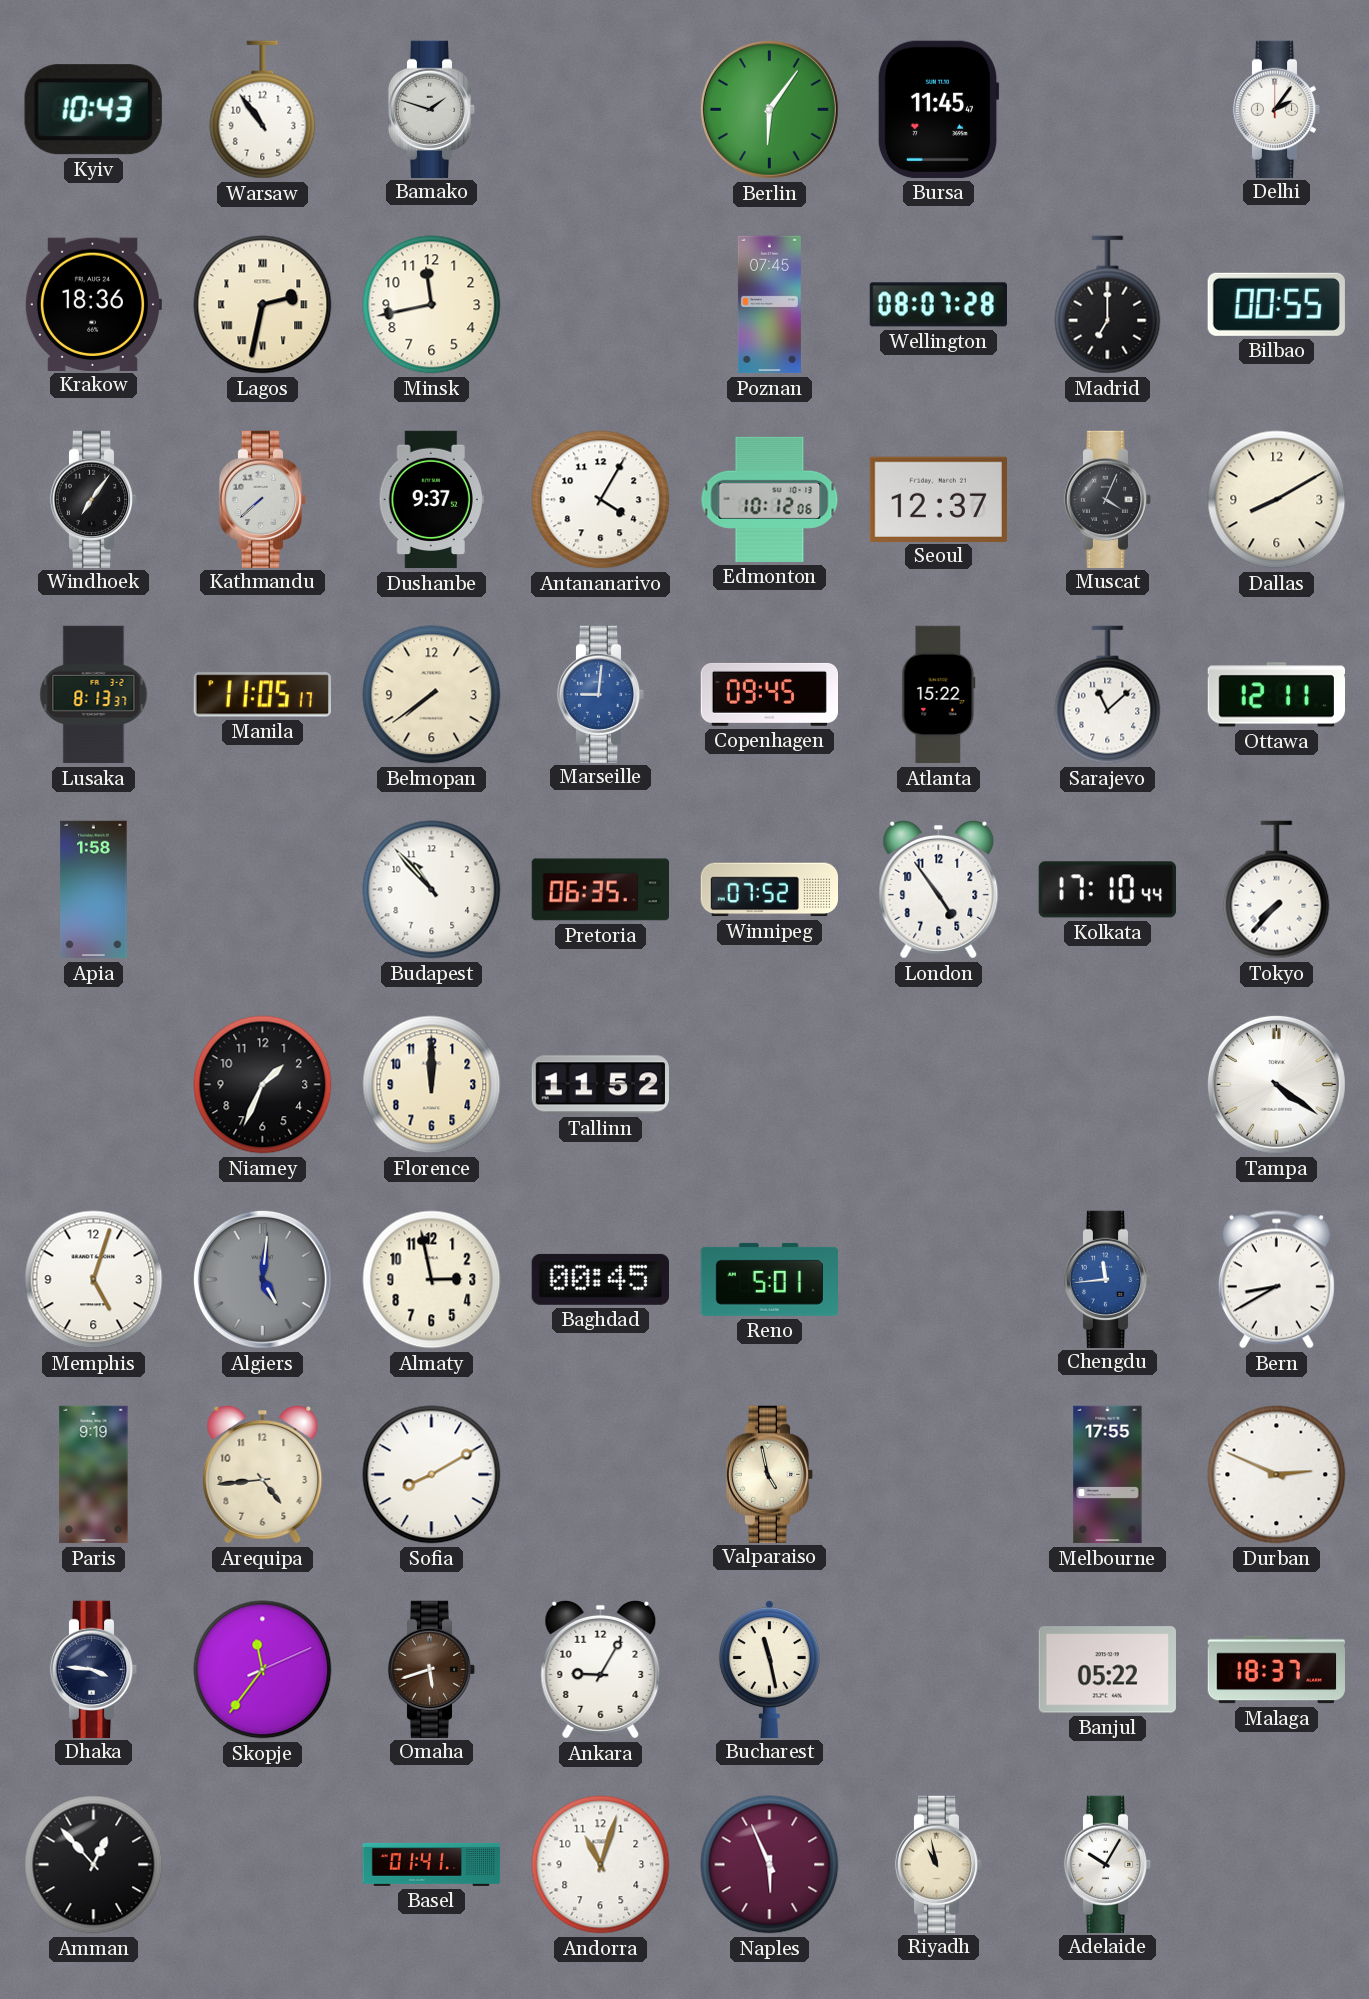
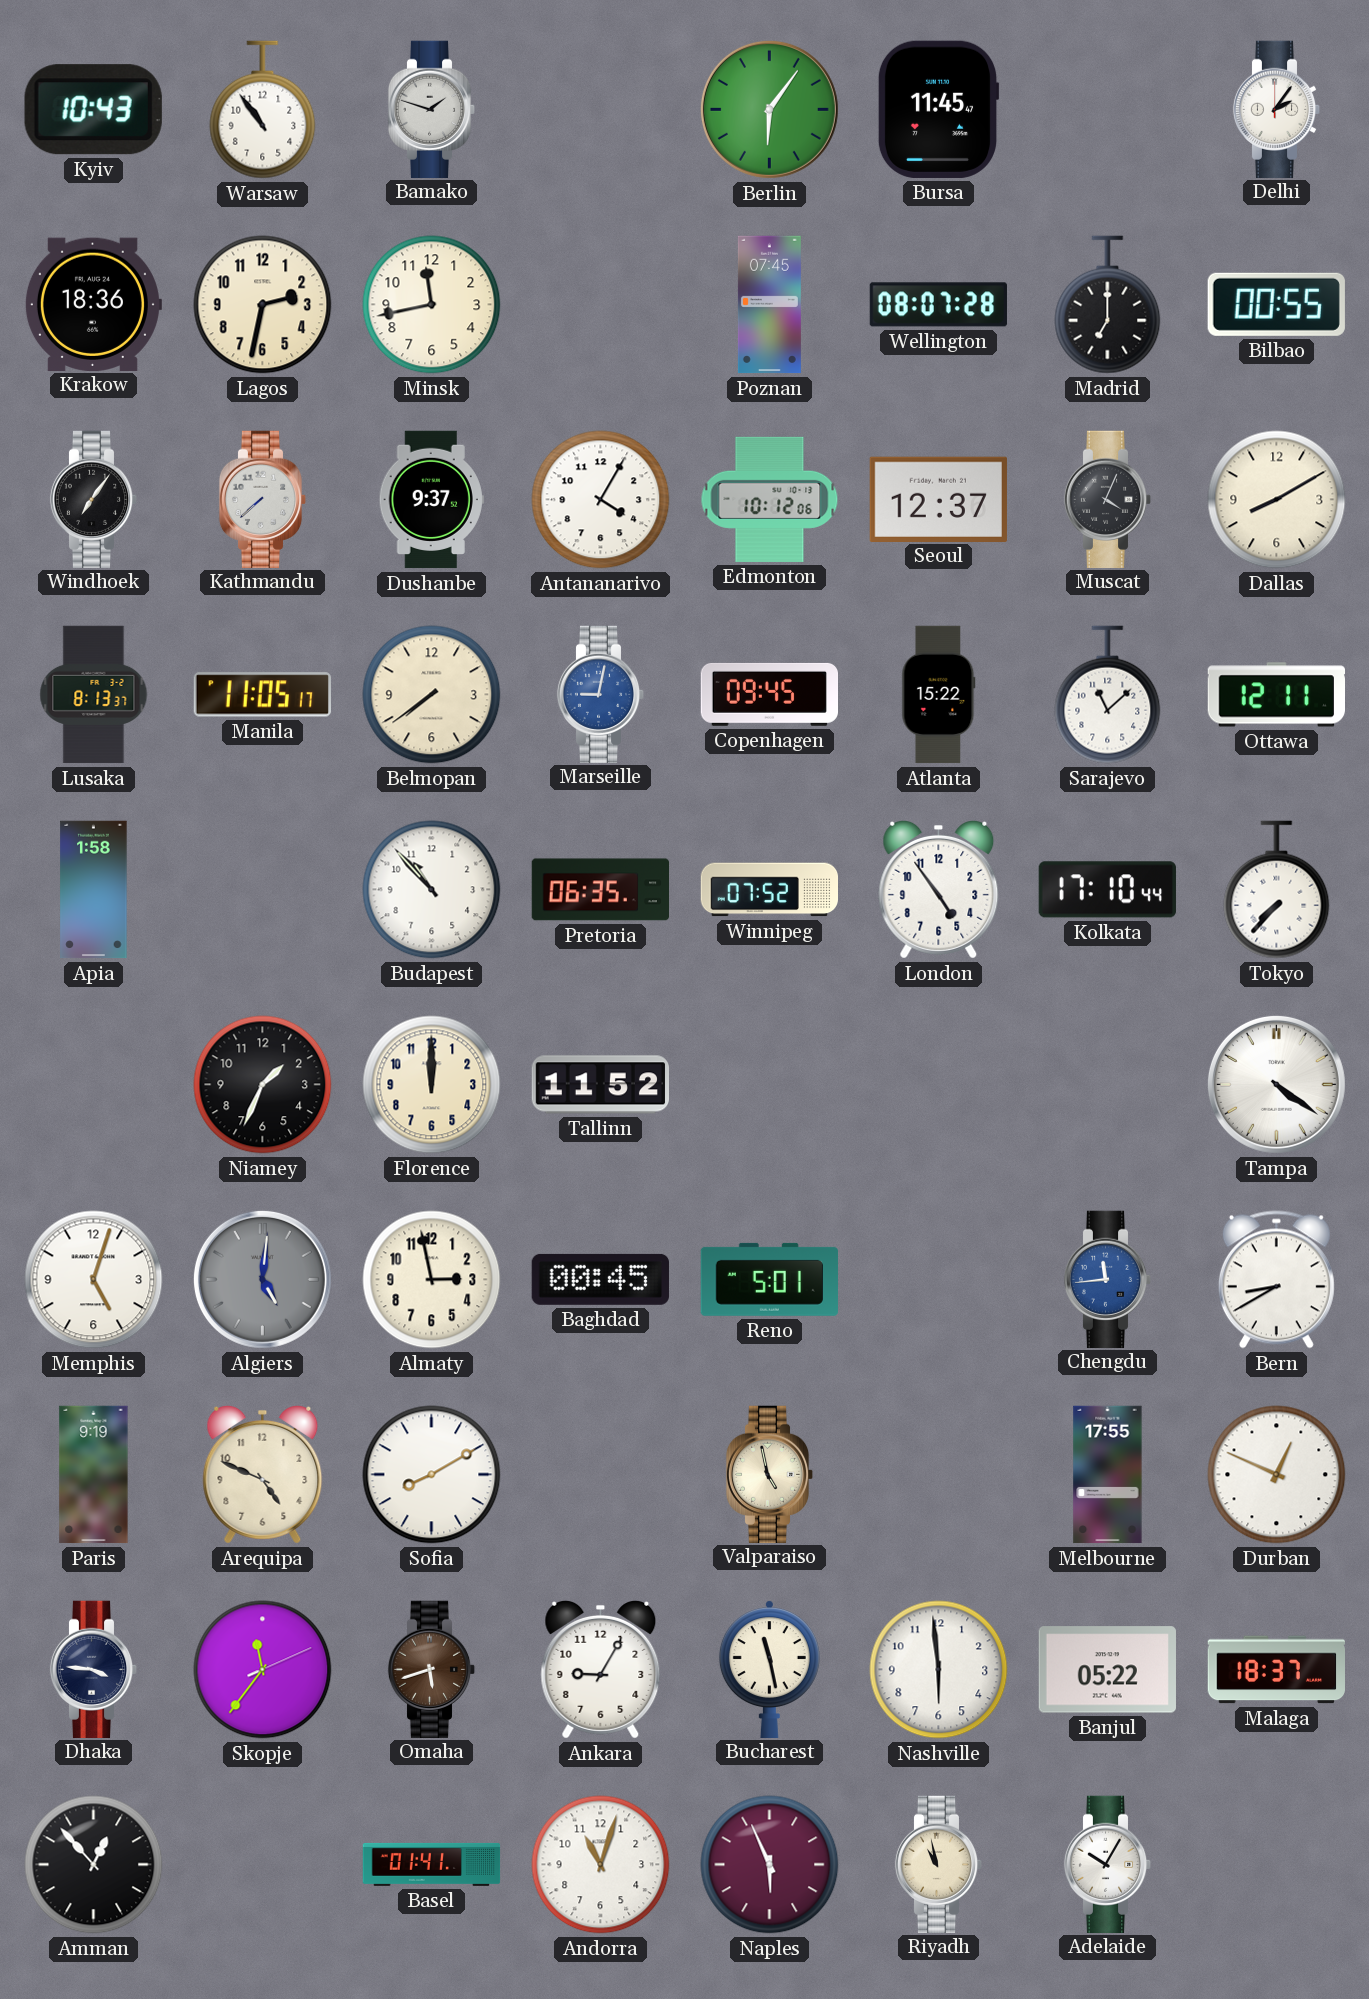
Lagos numerals: Roman -> Arabic
Marseille: 9:01 -> 9:02
Arequipa: 4:44 -> 4:49
Durban: 2:49 -> 12:49
Nashville: none -> 5:59
